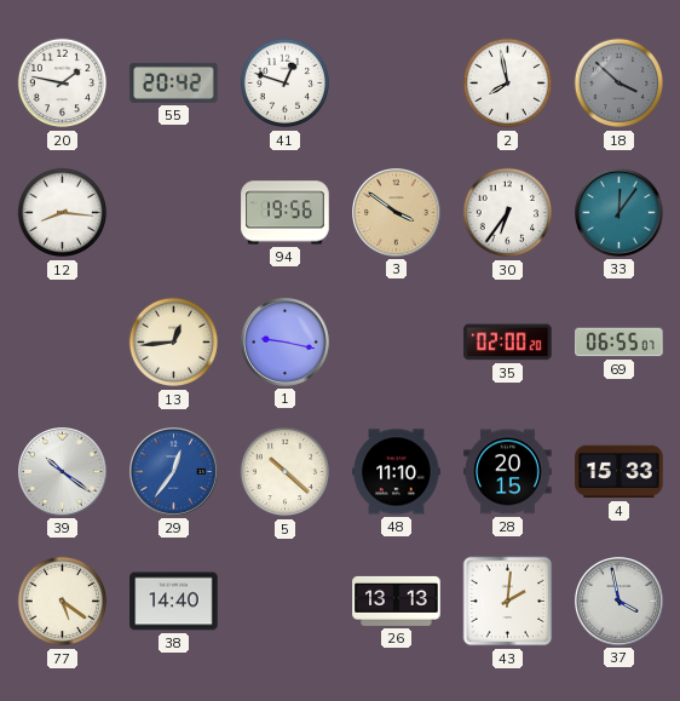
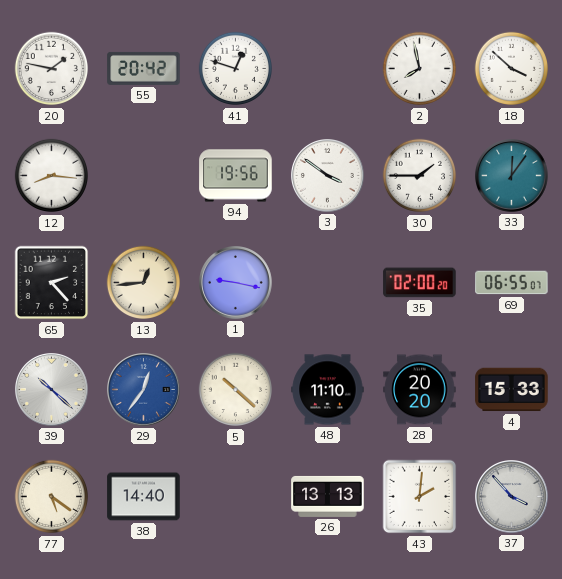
18 dial: grey -> white
3 dial: champagne -> white
30: 6:36 -> 1:45
65: none -> 2:23
39: 10:21 -> 10:22
28: 20:15 -> 20:20
37: 3:58 -> 3:53
